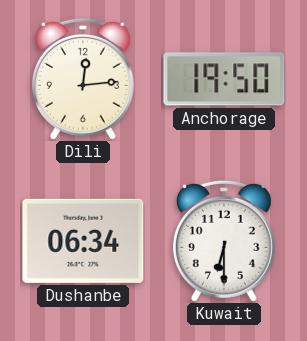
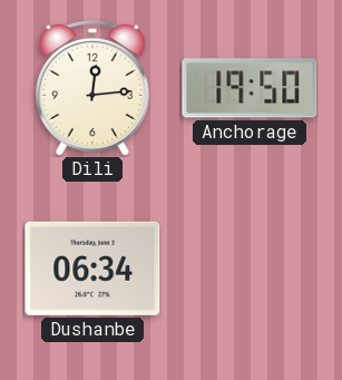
Kuwait: 6:30 -> none
